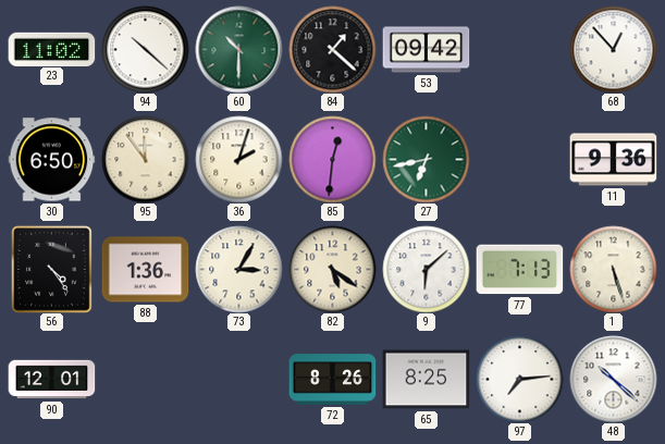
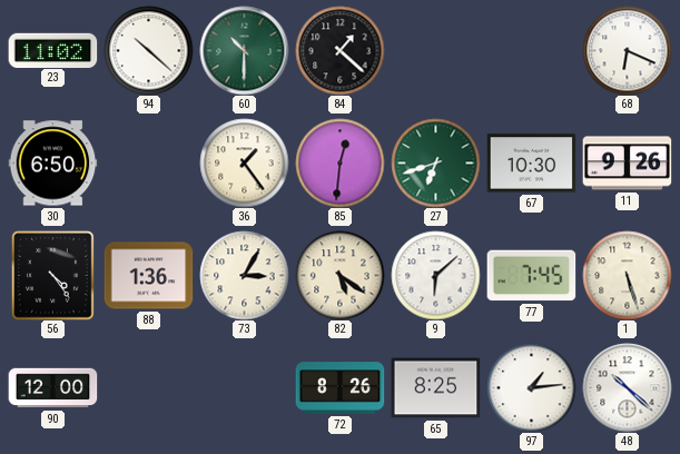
53: 09:42 -> none
68: 12:53 -> 6:19
95: 11:54 -> none
36: 2:03 -> 1:24
27: 6:43 -> 6:42
67: none -> 10:30
11: 9:36 -> 9:26
77: 7:13 -> 7:45
90: 12:01 -> 12:00
97: 7:14 -> 1:14
